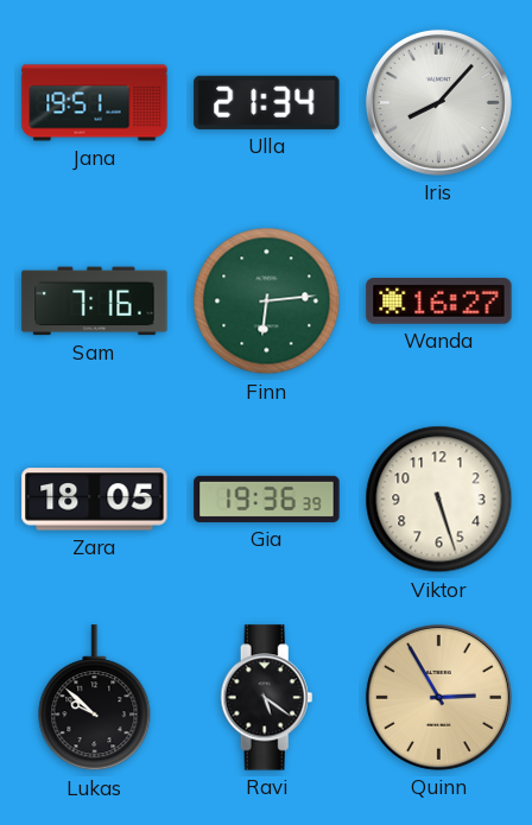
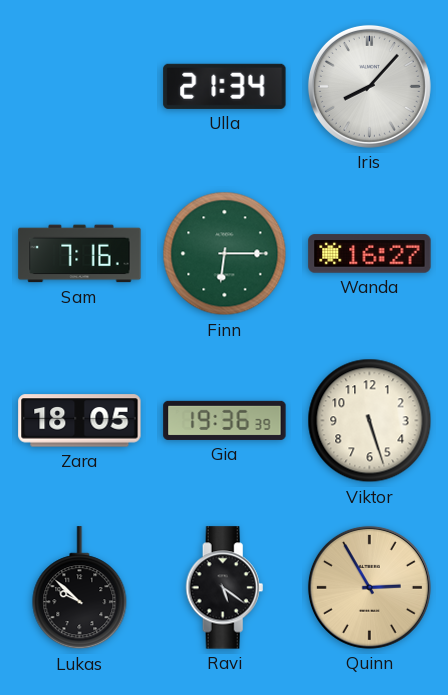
Jana: 19:51 -> none
Finn: 6:14 -> 6:15
